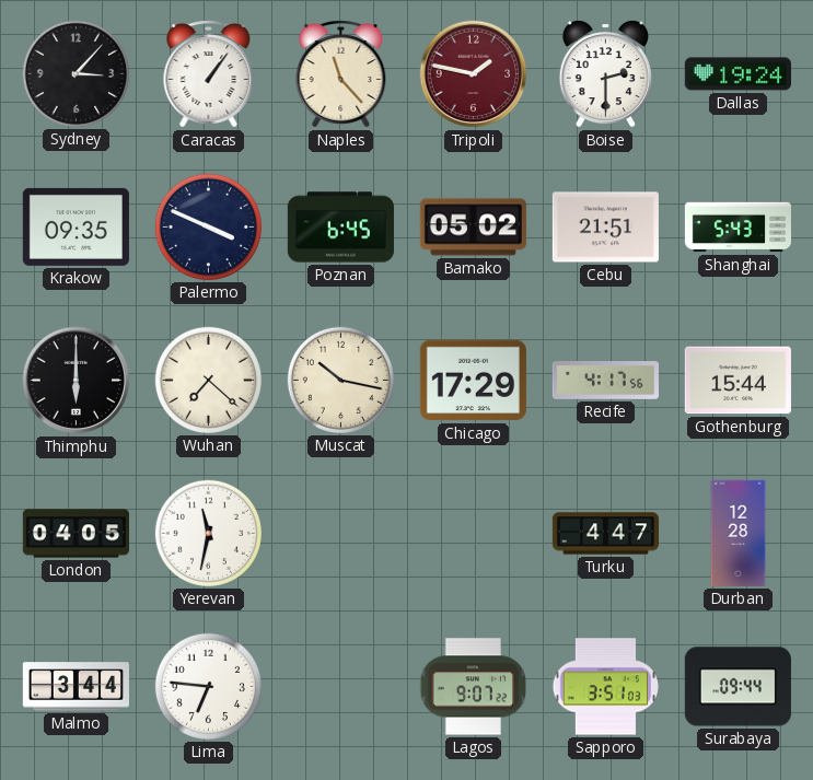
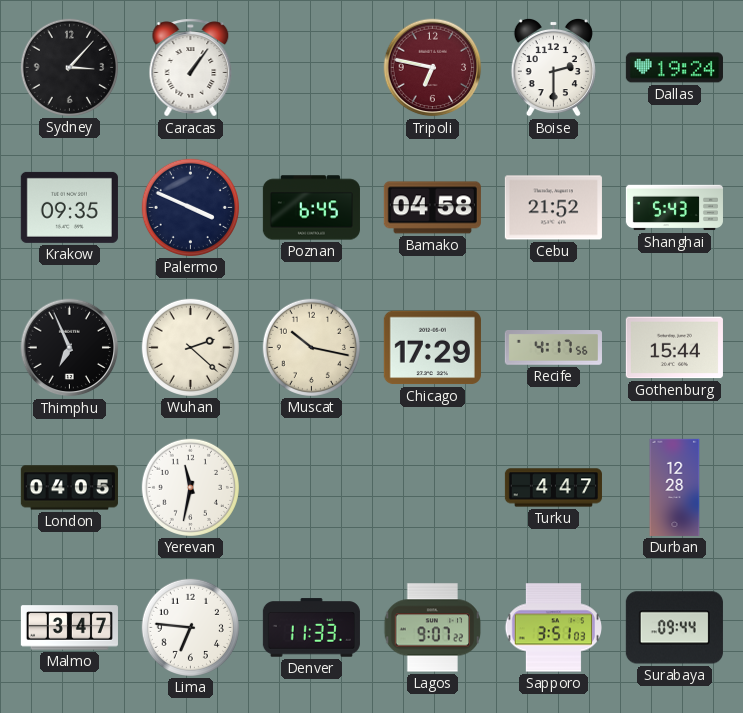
Naples: 11:23 -> none
Tripoli: 1:47 -> 6:47
Bamako: 05:02 -> 04:58
Cebu: 21:51 -> 21:52
Thimphu: 6:00 -> 6:56
Wuhan: 7:22 -> 2:22
Malmo: 3:44 -> 3:47
Denver: none -> 11:33
